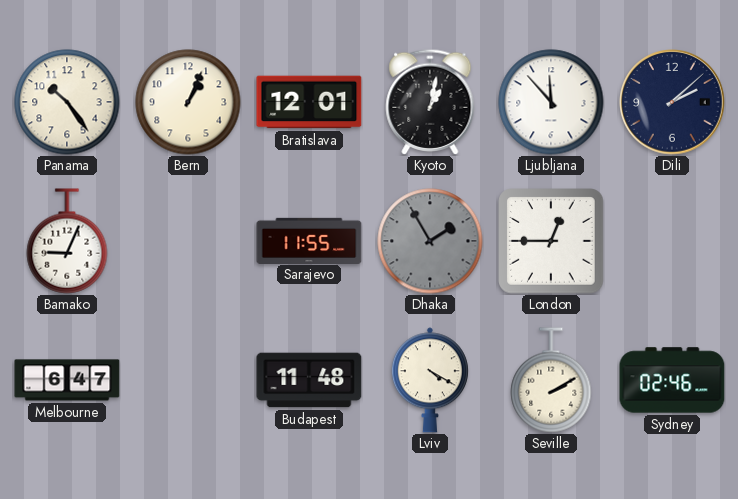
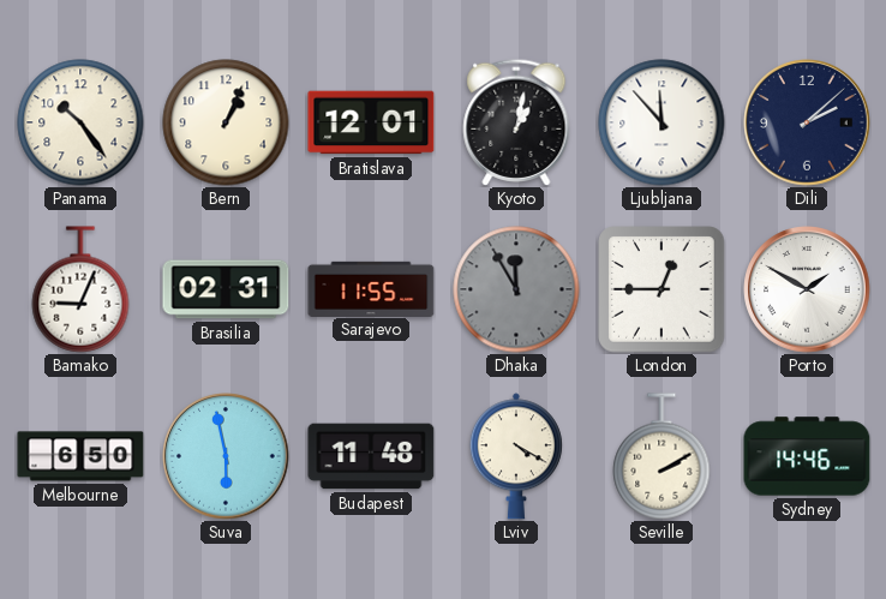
Brasilia: none -> 02:31
Dhaka: 1:55 -> 11:55
Porto: none -> 1:50
Melbourne: 6:47 -> 6:50
Suva: none -> 5:58
Sydney: 02:46 -> 14:46
